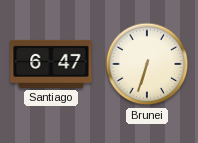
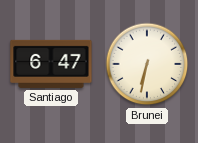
Brunei: 6:33 -> 6:32
